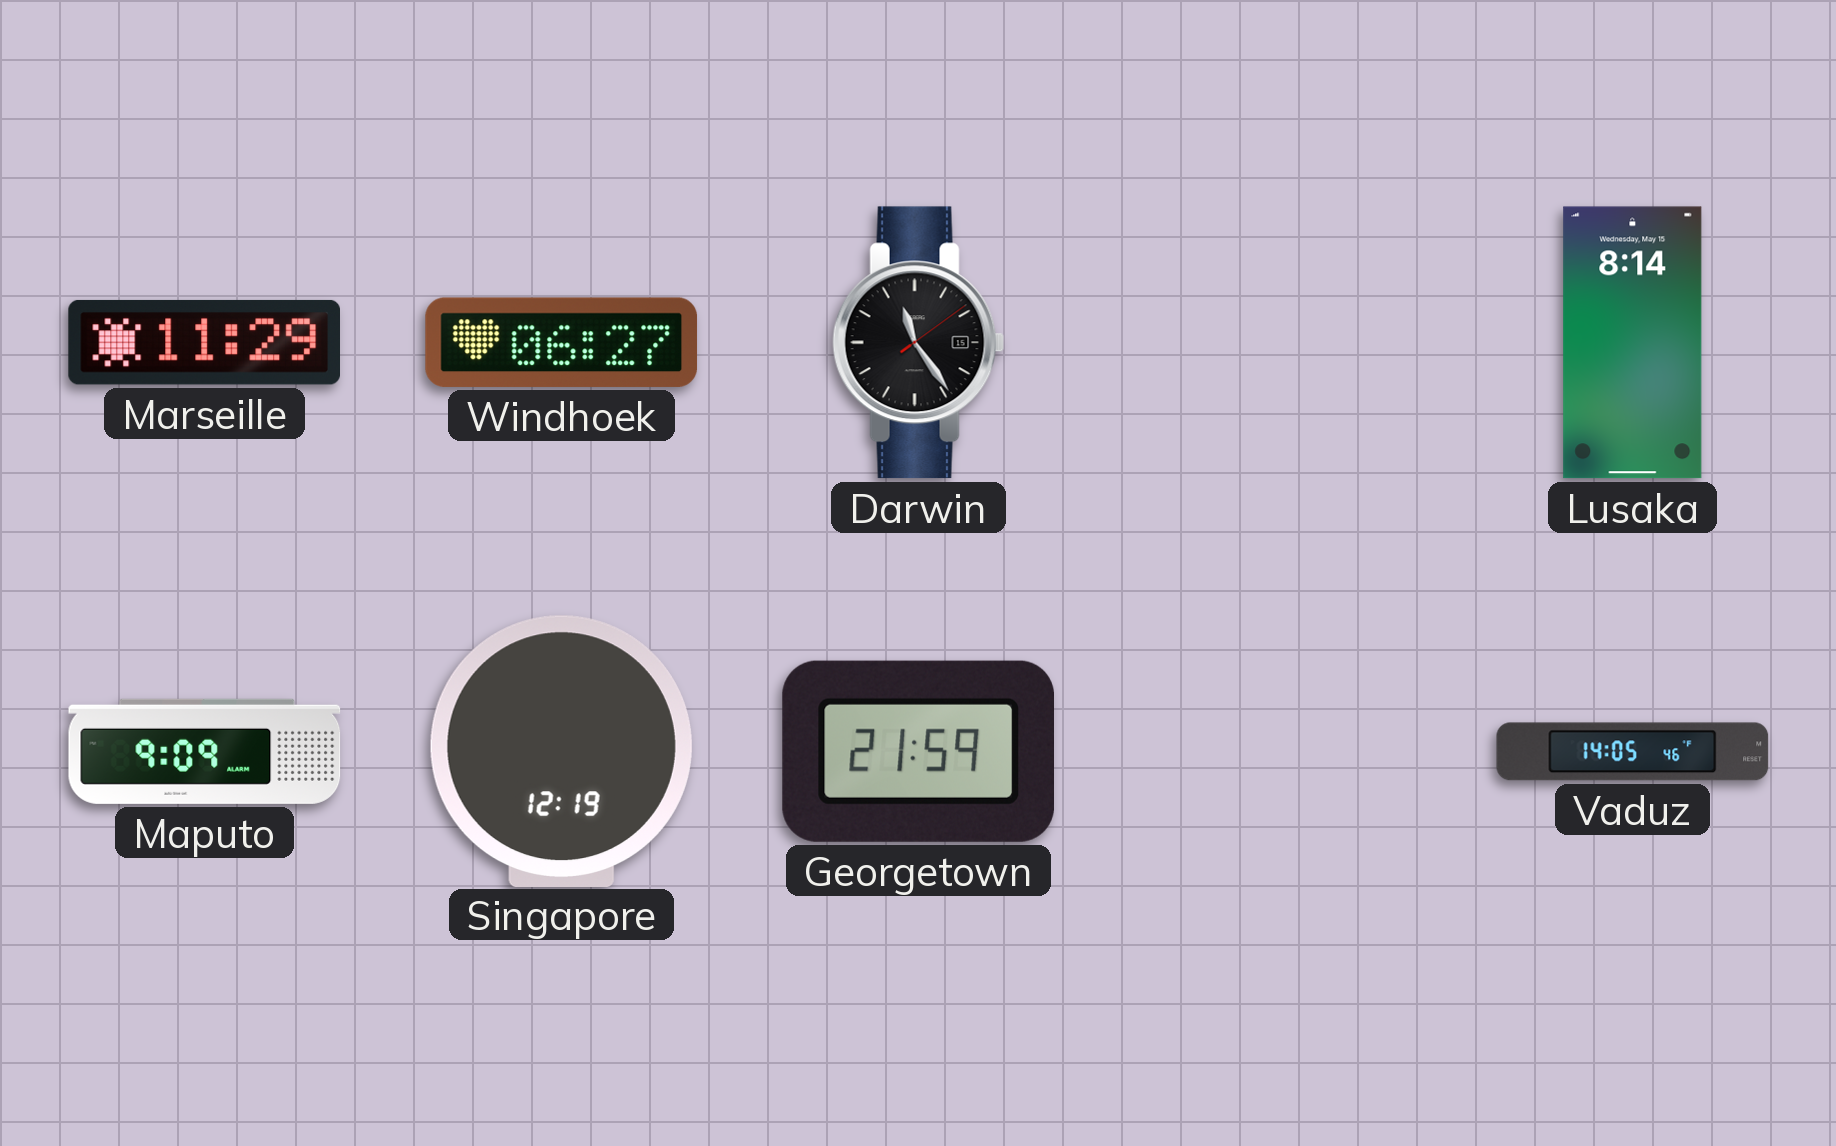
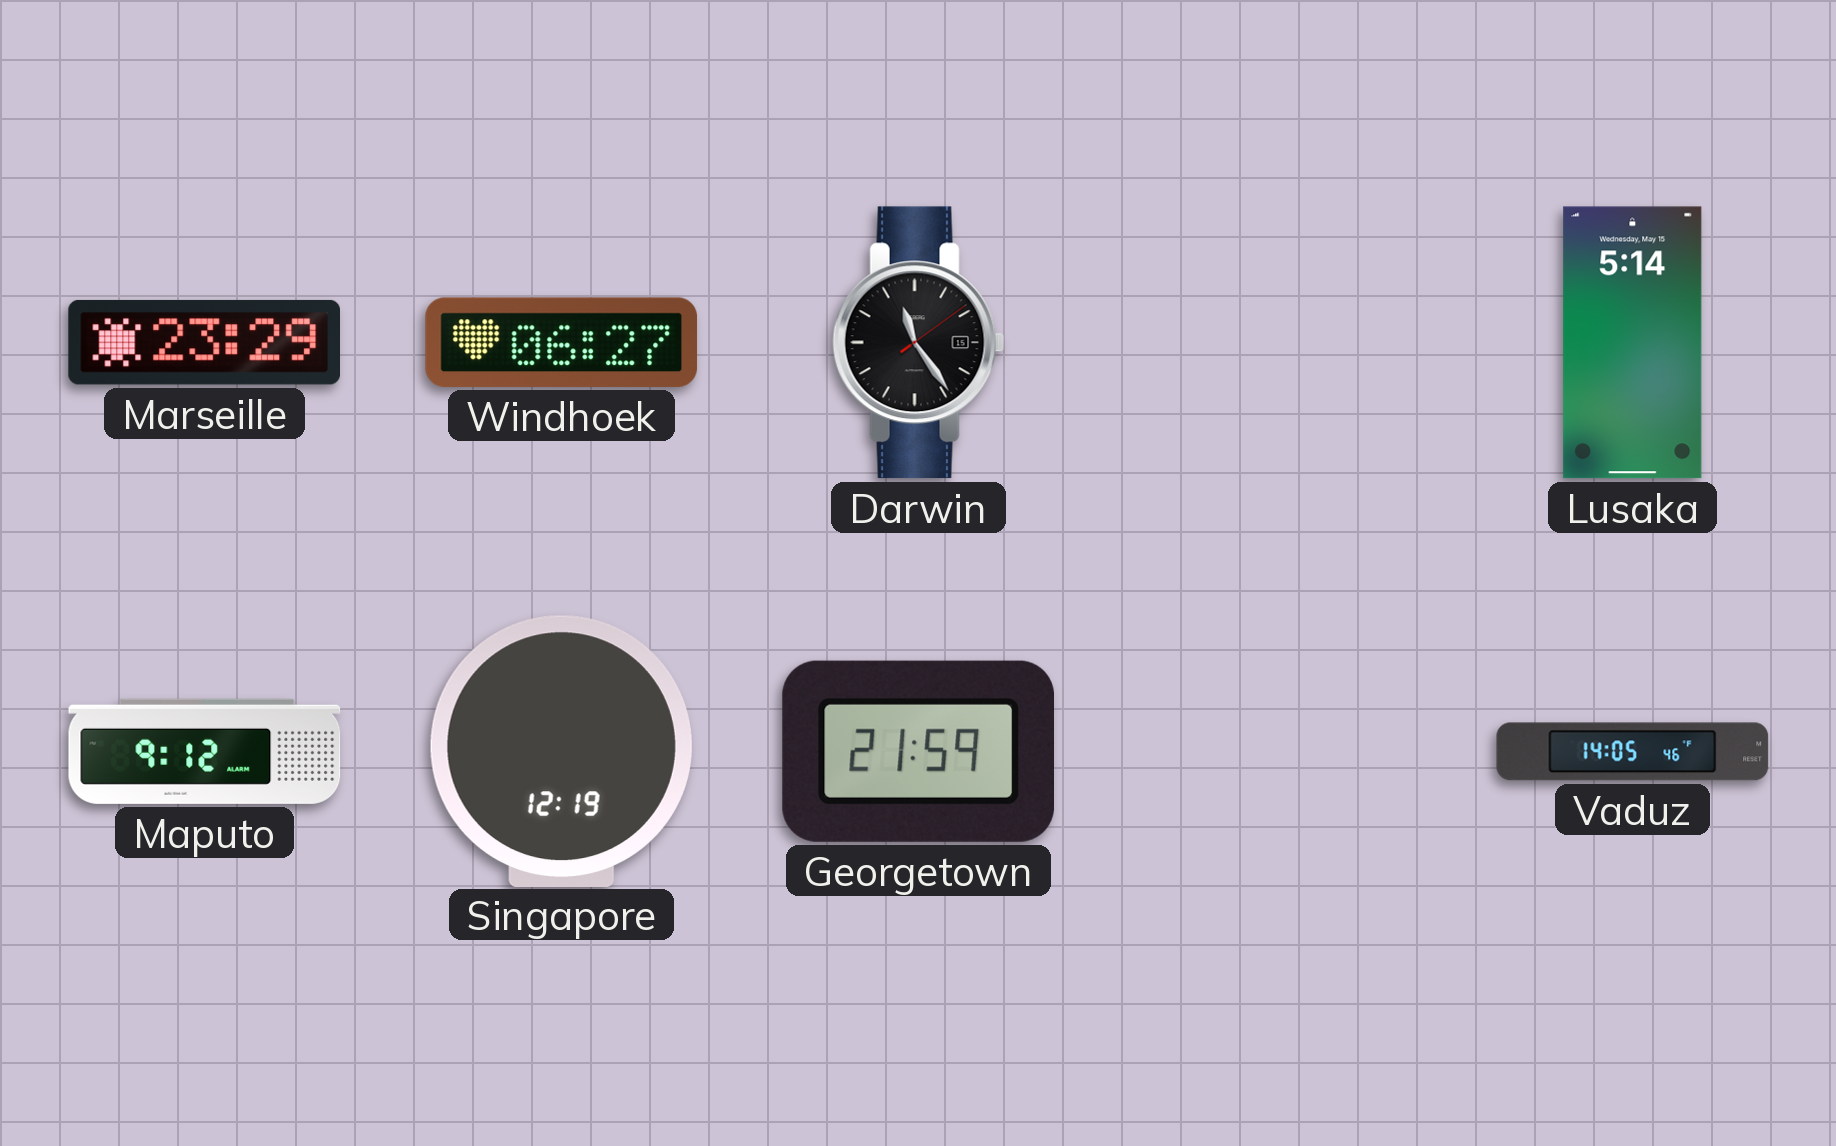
Marseille: 11:29 -> 23:29
Lusaka: 8:14 -> 5:14
Maputo: 9:09 -> 9:12
